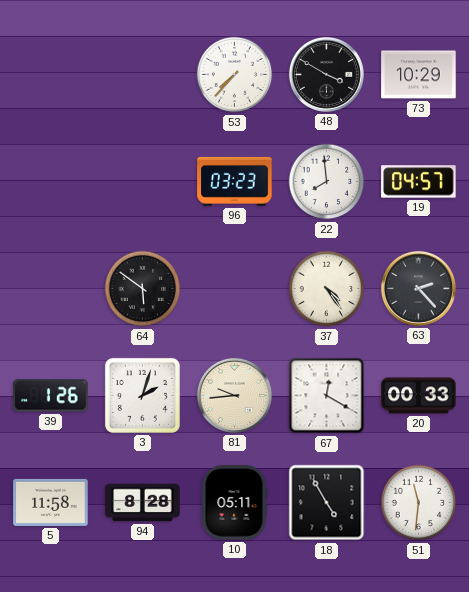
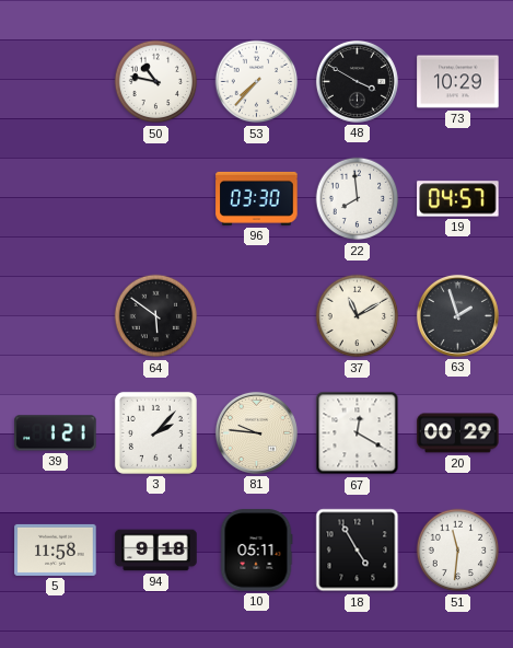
50: none -> 10:47
96: 03:23 -> 03:30
37: 4:24 -> 11:10
63: 2:23 -> 1:57
39: 1:26 -> 1:21
3: 2:03 -> 2:07
81: 9:44 -> 9:46
20: 00:33 -> 00:29
94: 8:28 -> 9:18
